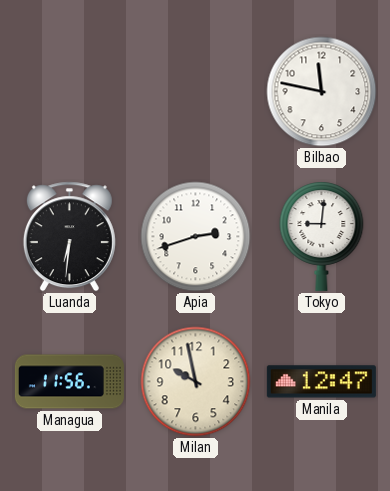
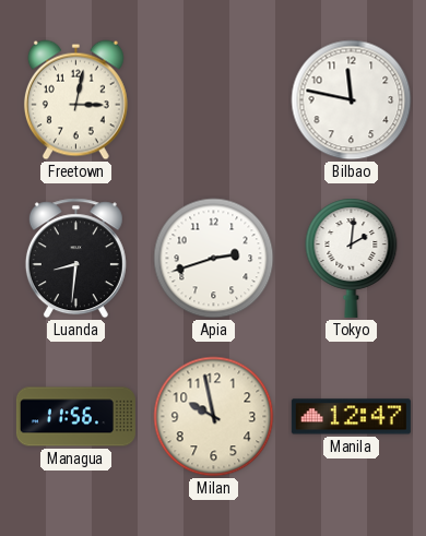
Freetown: none -> 3:02
Luanda: 6:31 -> 8:31
Tokyo: 9:01 -> 2:01
